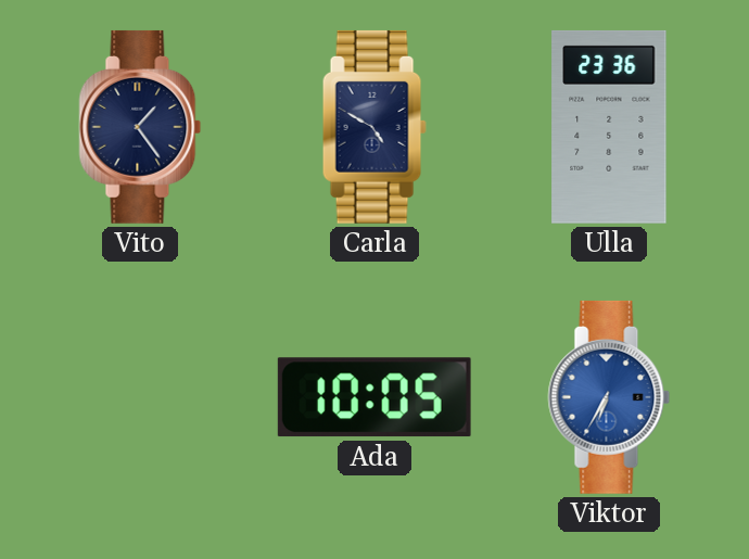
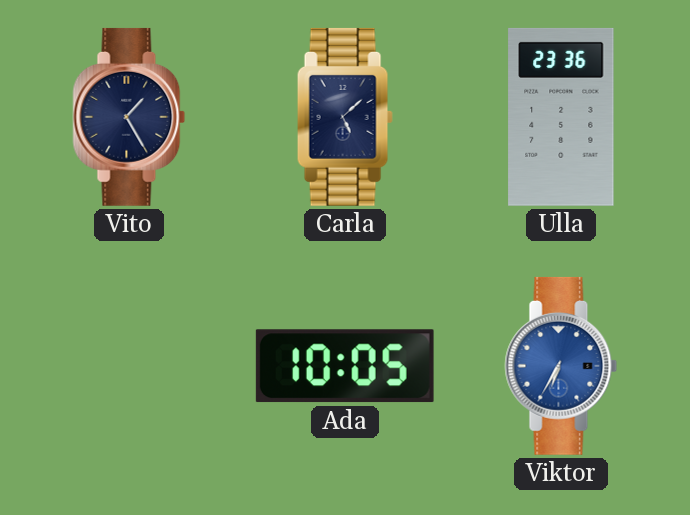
Vito: 1:24 -> 1:25
Carla: 4:50 -> 5:08
